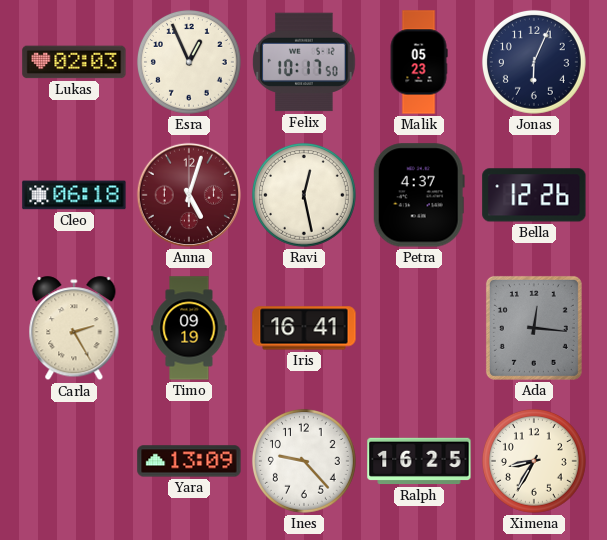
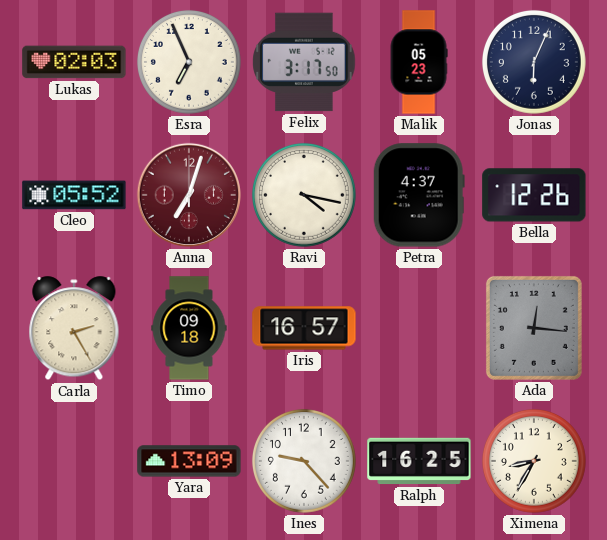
Esra: 12:56 -> 6:56
Felix: 10:17 -> 3:17
Cleo: 06:18 -> 05:52
Anna: 5:03 -> 7:03
Ravi: 12:28 -> 4:17
Timo: 09:19 -> 09:18
Iris: 16:41 -> 16:57
